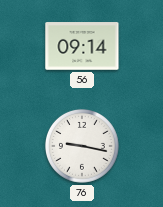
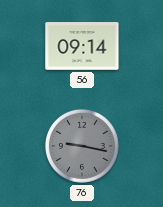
76 dial: white -> grey
